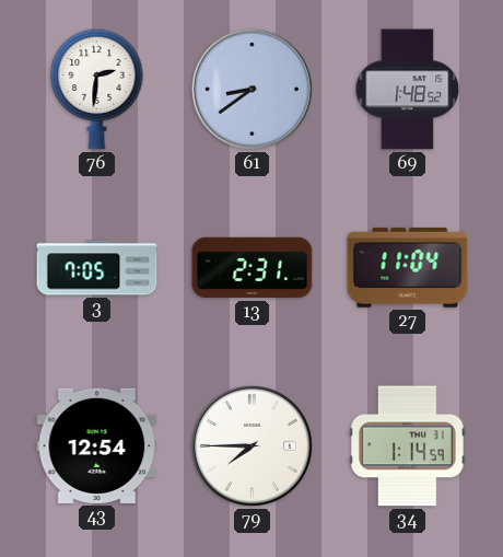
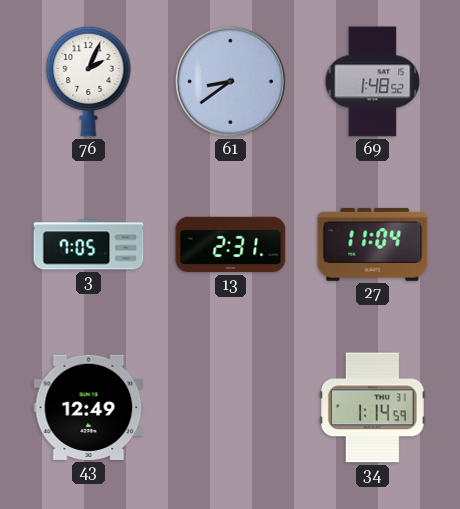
76: 2:31 -> 2:04
43: 12:54 -> 12:49
79: 7:45 -> none
